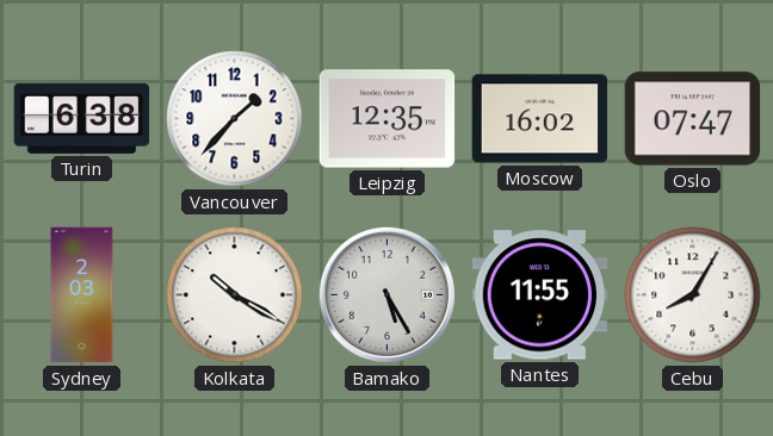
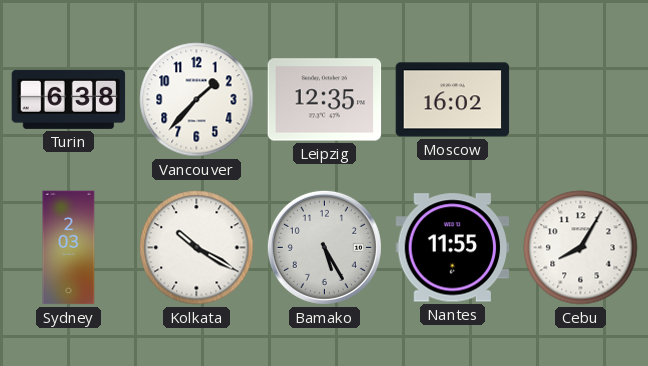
Oslo: 07:47 -> none
